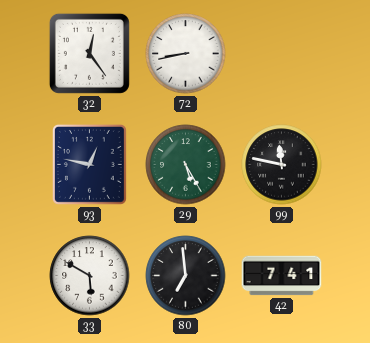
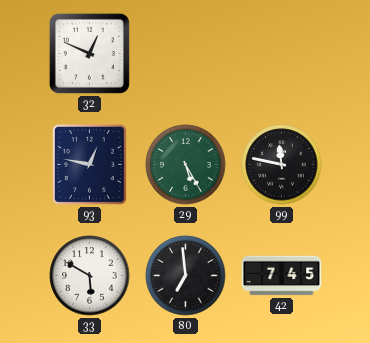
32: 12:24 -> 12:49
72: 8:43 -> none
42: 7:41 -> 7:45
